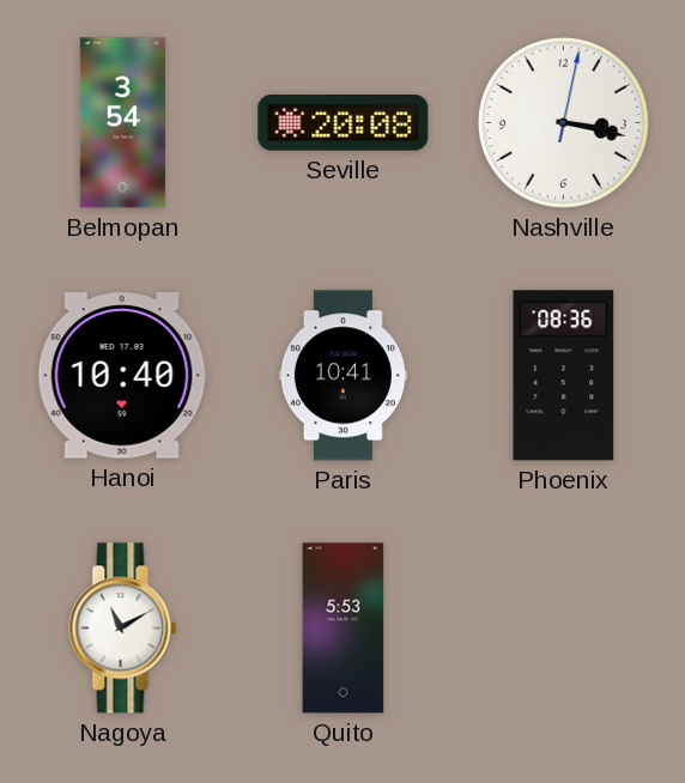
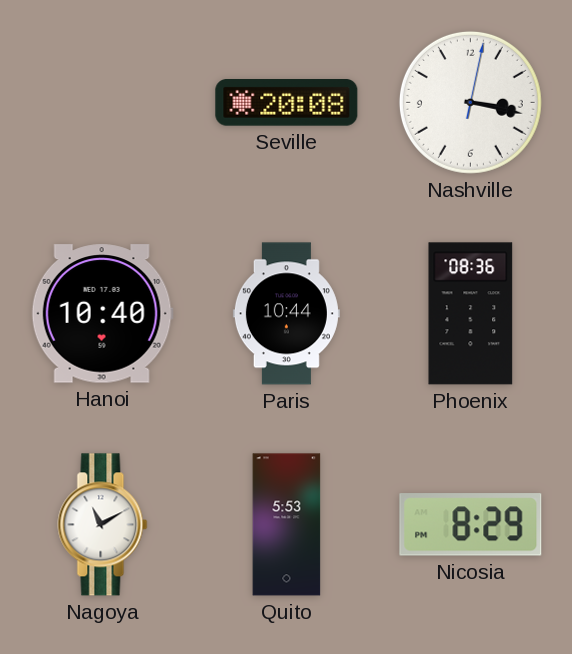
Belmopan: 3:54 -> none
Paris: 10:41 -> 10:44
Nicosia: none -> 8:29
